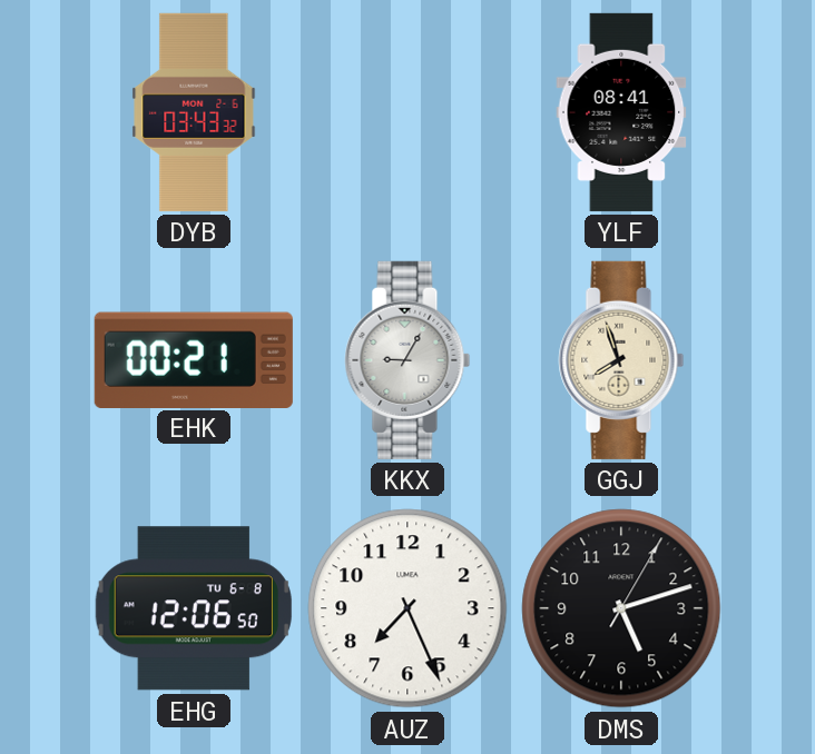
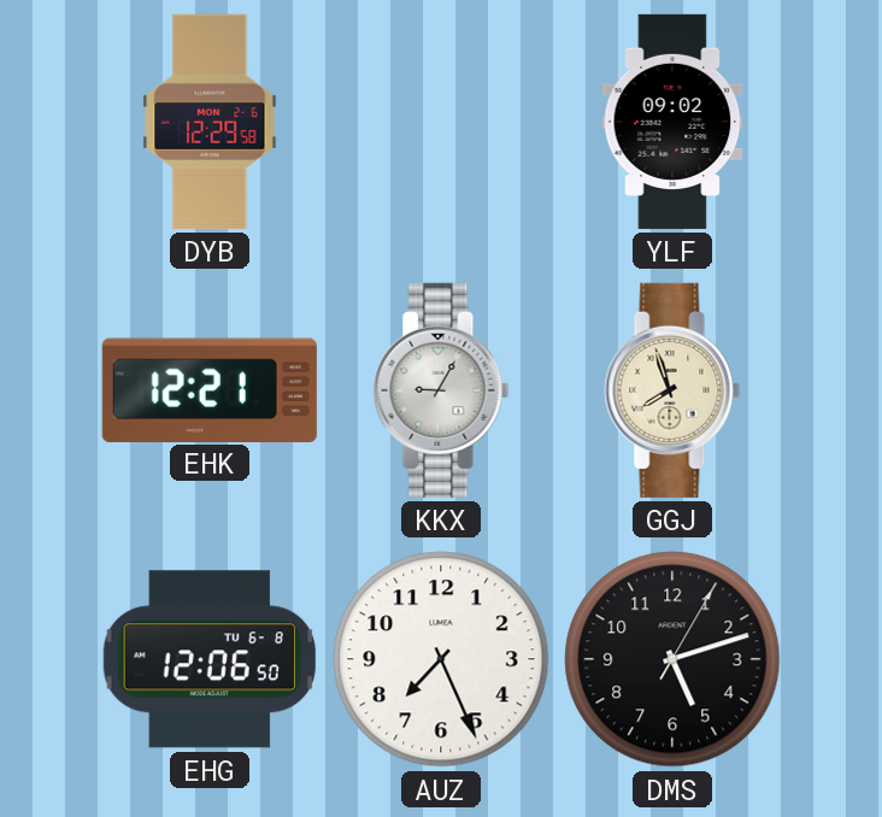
DYB: 03:43 -> 12:29
YLF: 08:41 -> 09:02
EHK: 00:21 -> 12:21
